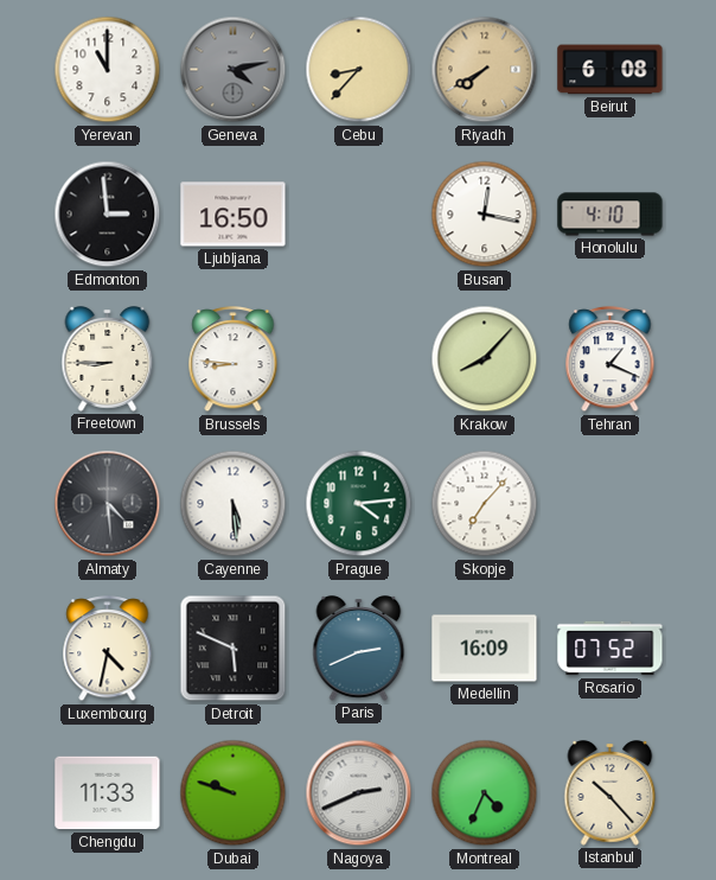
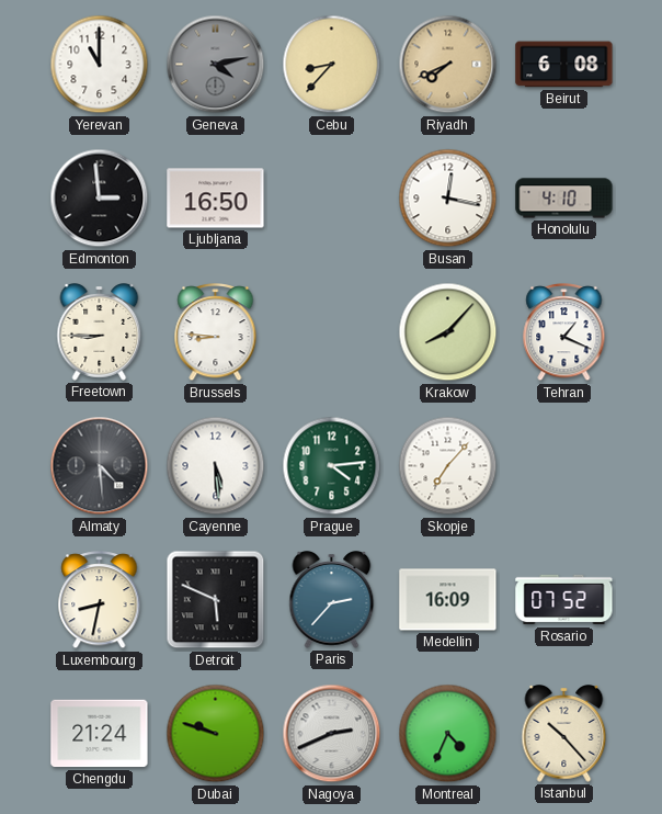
Riyadh: 7:40 -> 7:41
Luxembourg: 4:32 -> 8:32
Paris: 2:41 -> 2:37
Chengdu: 11:33 -> 21:24
